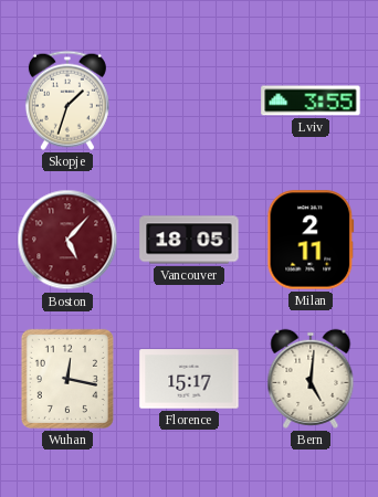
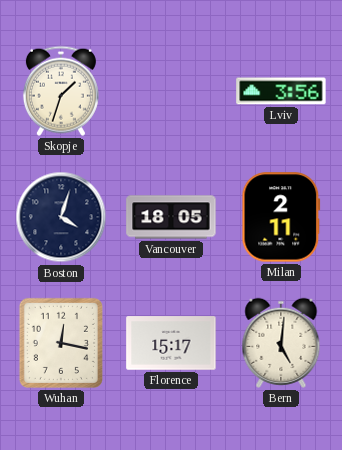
Lviv: 3:55 -> 3:56
Boston: 5:07 -> 4:03
Boston dial: burgundy -> navy
